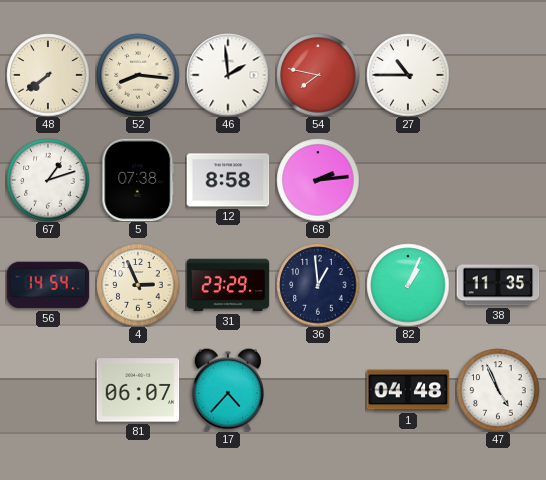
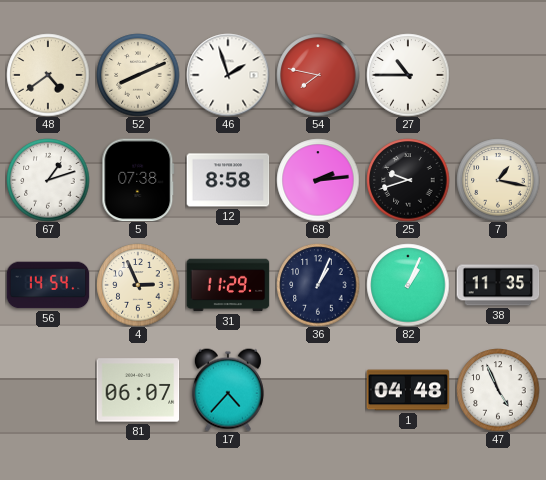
48: 7:39 -> 4:39
52: 8:16 -> 8:11
46: 1:59 -> 1:57
25: none -> 9:42
7: none -> 1:17
31: 23:29 -> 11:29
36: 12:59 -> 1:04
